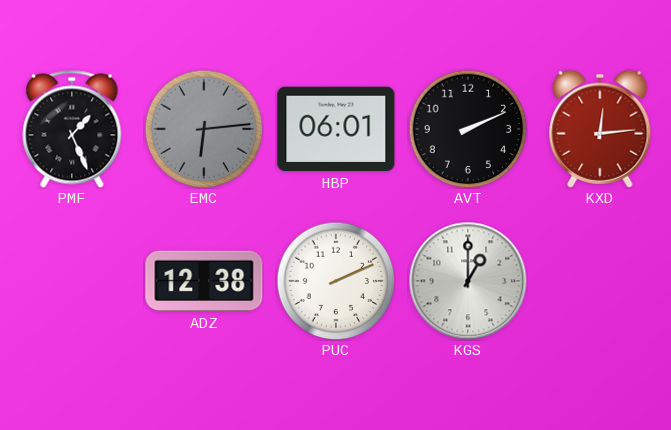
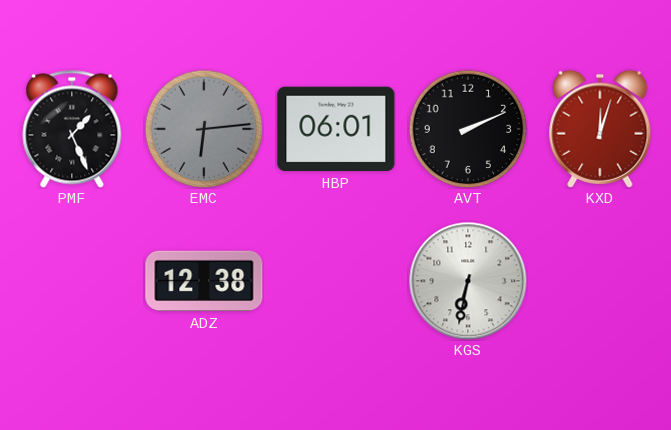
KXD: 12:14 -> 12:03
PUC: 2:11 -> none
KGS: 1:00 -> 6:32
